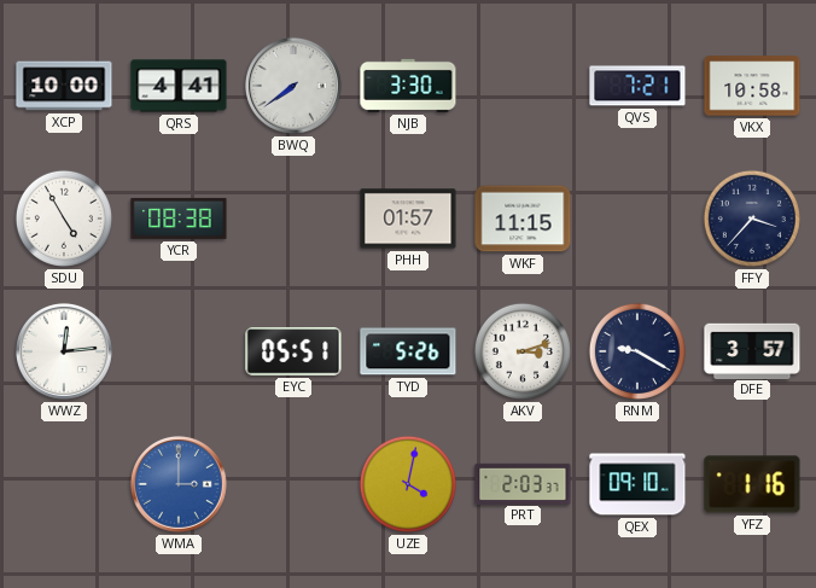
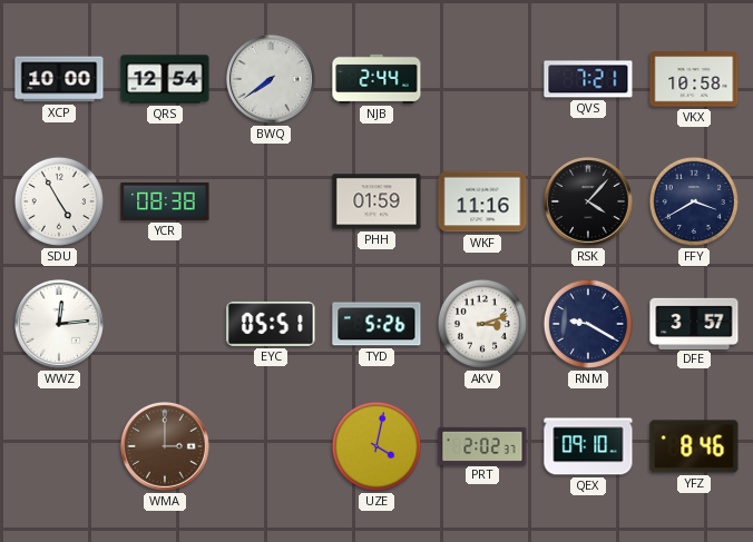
QRS: 4:41 -> 12:54
NJB: 3:30 -> 2:44
PHH: 01:57 -> 01:59
WKF: 11:15 -> 11:16
RSK: none -> 4:07
FFY: 3:37 -> 3:40
WMA dial: blue -> brown
PRT: 2:03 -> 2:02
YFZ: 1:16 -> 8:46
